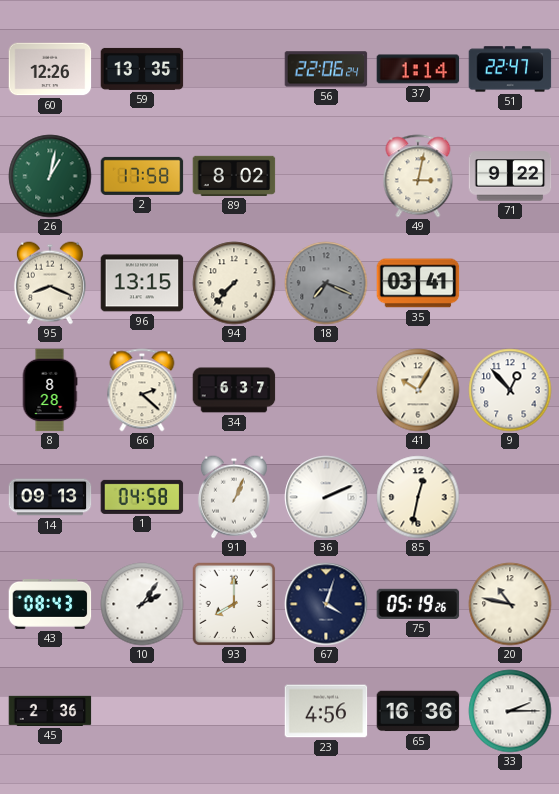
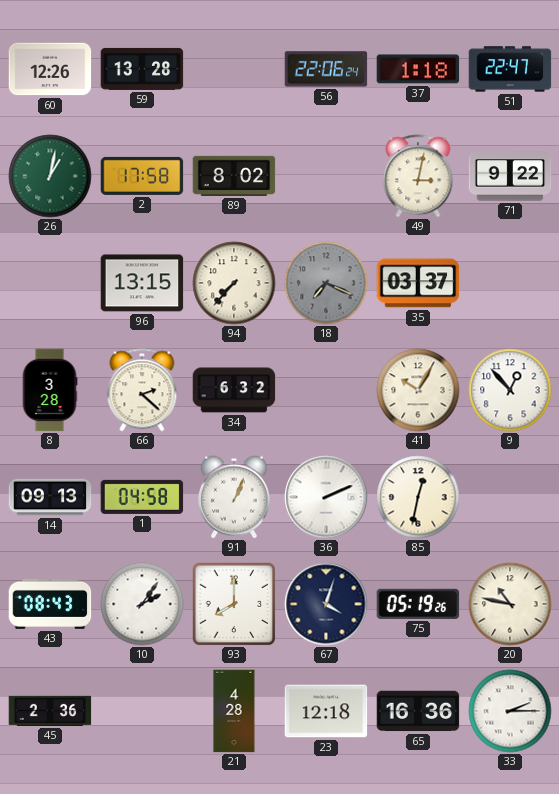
59: 13:35 -> 13:28
37: 1:14 -> 1:18
95: 8:19 -> none
35: 03:41 -> 03:37
8: 8:28 -> 3:28
34: 6:37 -> 6:32
21: none -> 4:28
23: 4:56 -> 12:18
